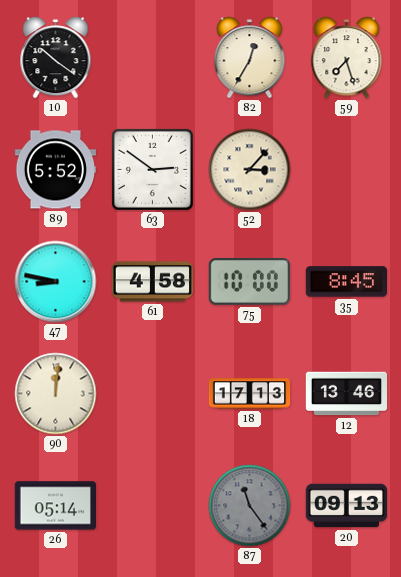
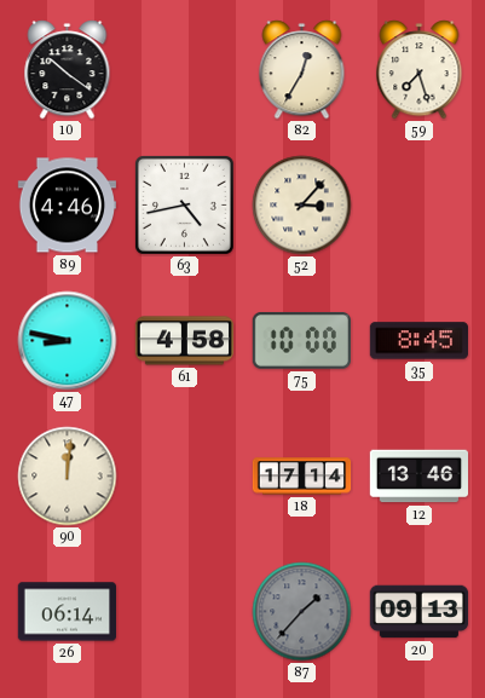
89: 5:52 -> 4:46
63: 2:51 -> 4:43
18: 17:13 -> 17:14
26: 05:14 -> 06:14
87: 11:24 -> 1:37
